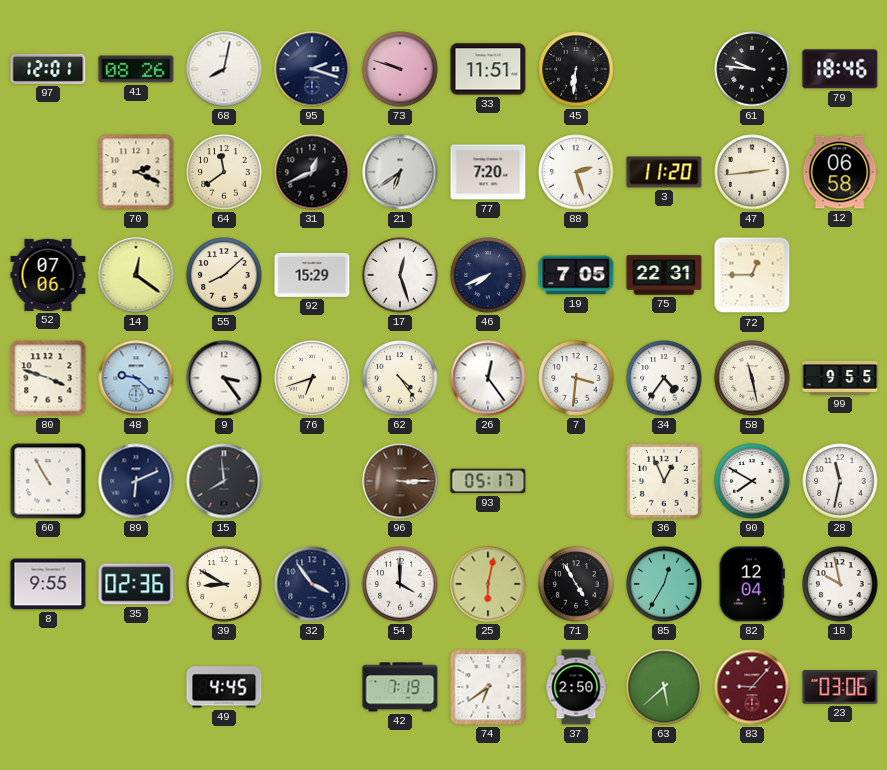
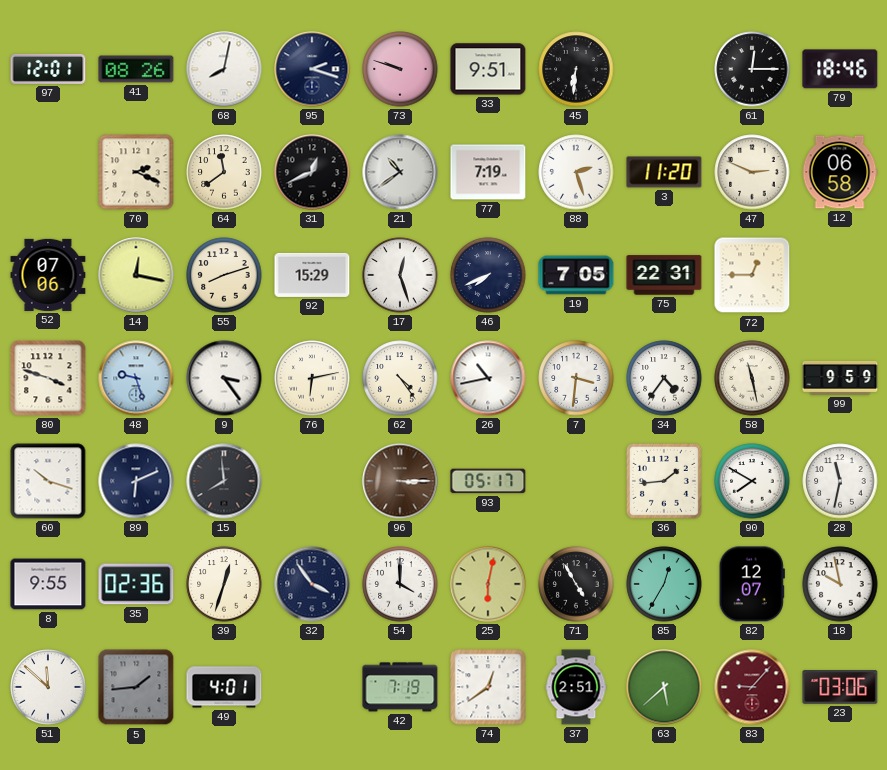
33: 11:51 -> 9:51
61: 9:46 -> 12:15
21: 6:39 -> 10:39
77: 7:20 -> 7:19
47: 2:44 -> 2:49
14: 12:21 -> 12:17
55: 8:08 -> 8:12
48: 9:22 -> 9:27
76: 6:42 -> 6:13
26: 12:24 -> 10:43
99: 9:55 -> 9:59
60: 10:55 -> 10:18
36: 12:56 -> 1:44
39: 8:50 -> 12:33
82: 12:04 -> 12:07
51: none -> 11:52
5: none -> 1:44
49: 4:45 -> 4:01
74: 6:39 -> 12:39
37: 2:50 -> 2:51
